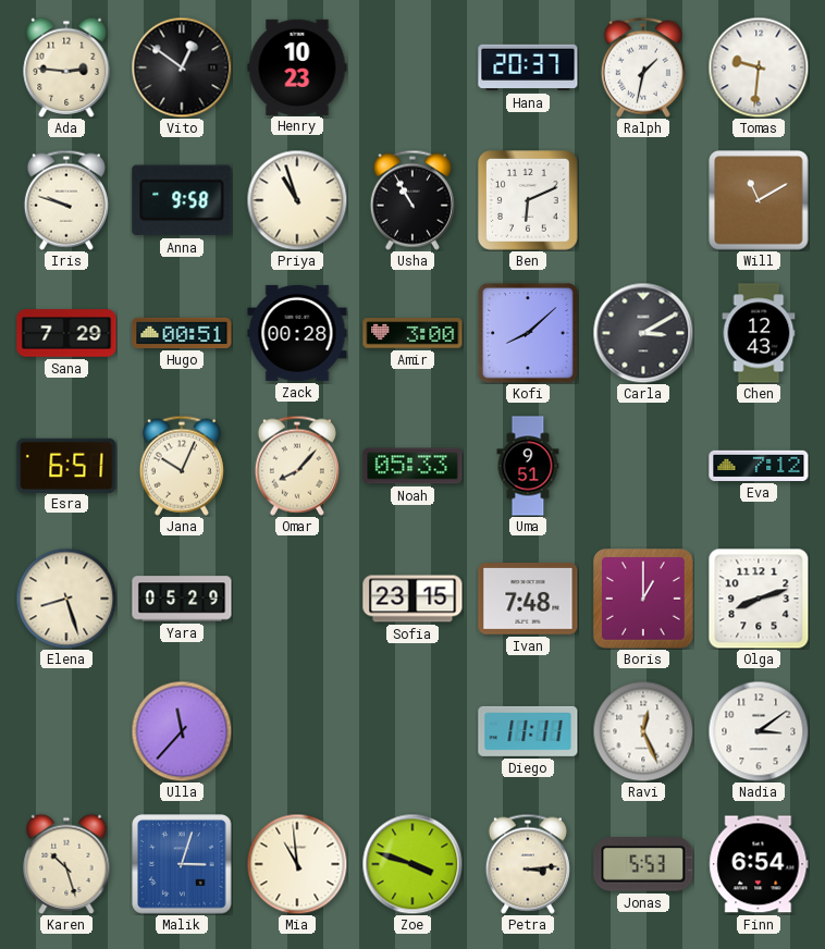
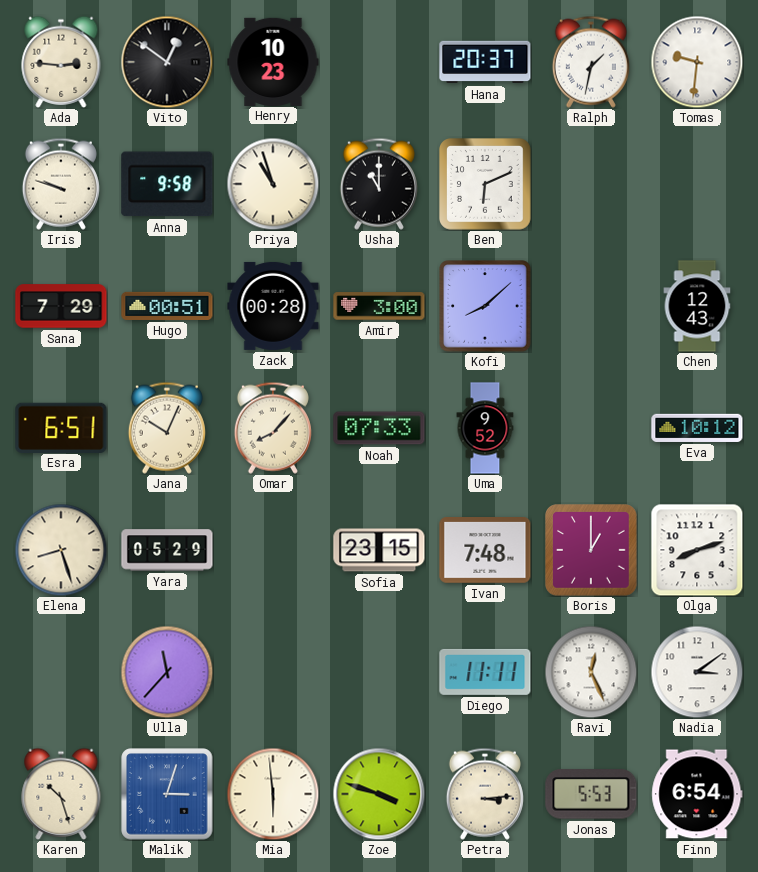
Usha: 10:55 -> 11:00
Will: 11:10 -> none
Carla: 3:10 -> none
Noah: 05:33 -> 07:33
Uma: 9:51 -> 9:52
Eva: 7:12 -> 10:12
Mia: 10:59 -> 5:59
